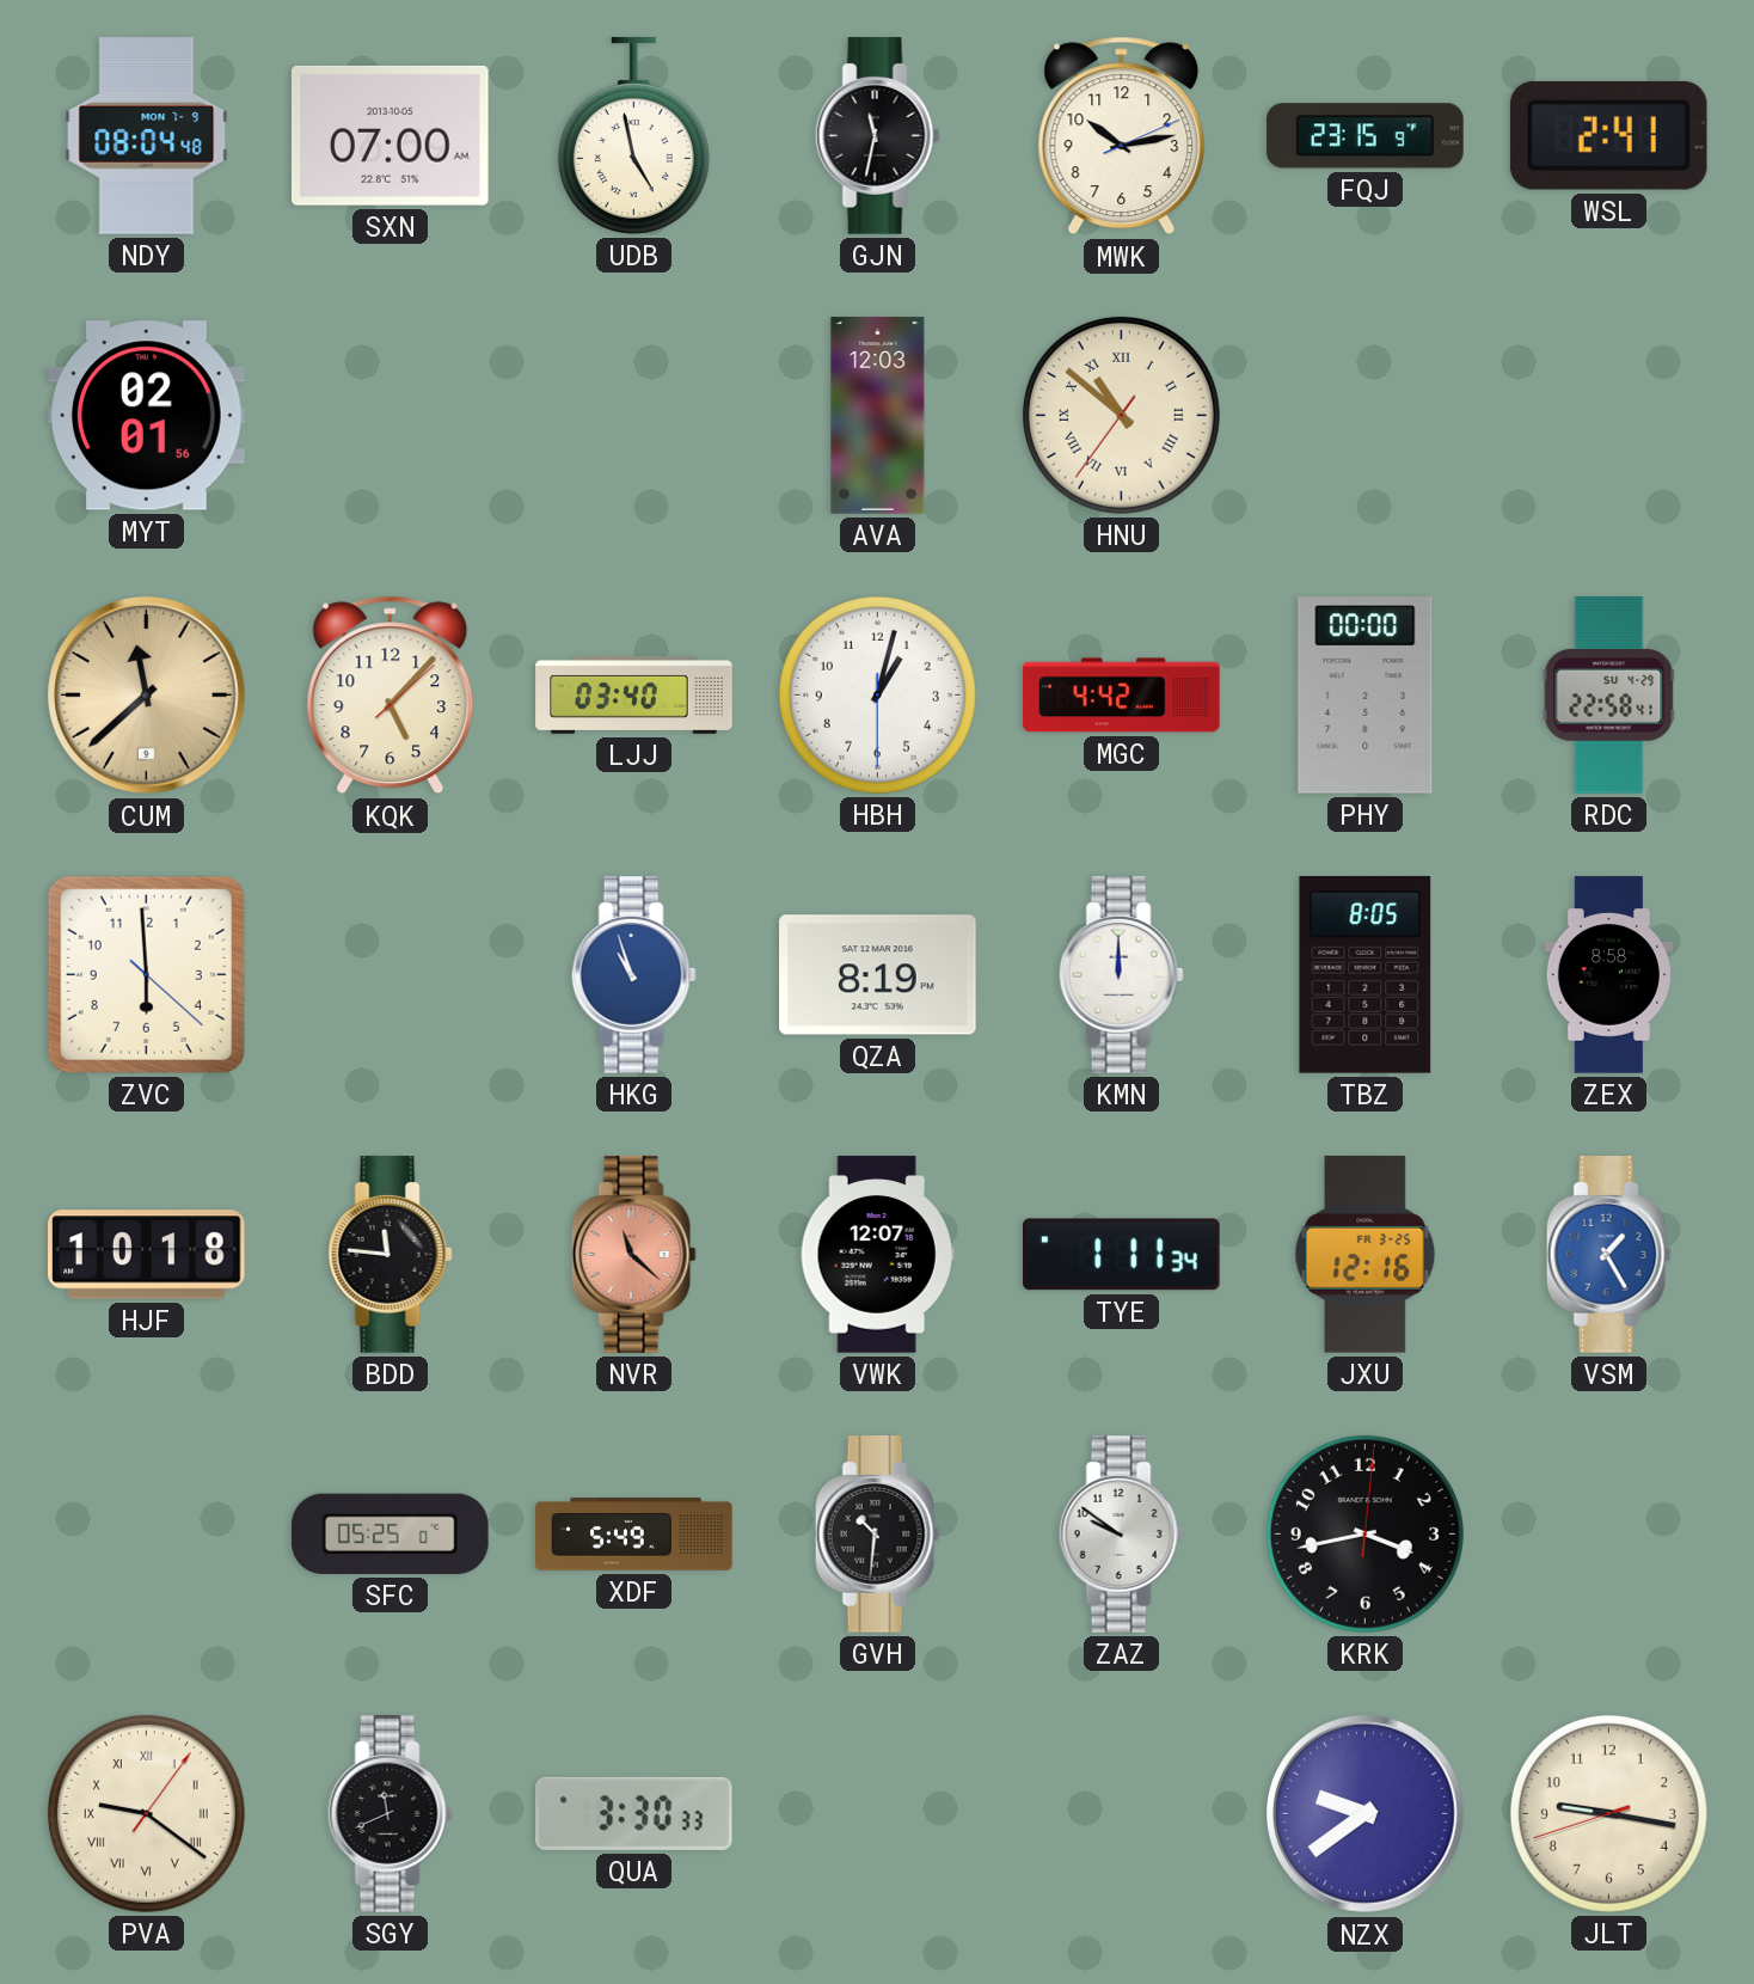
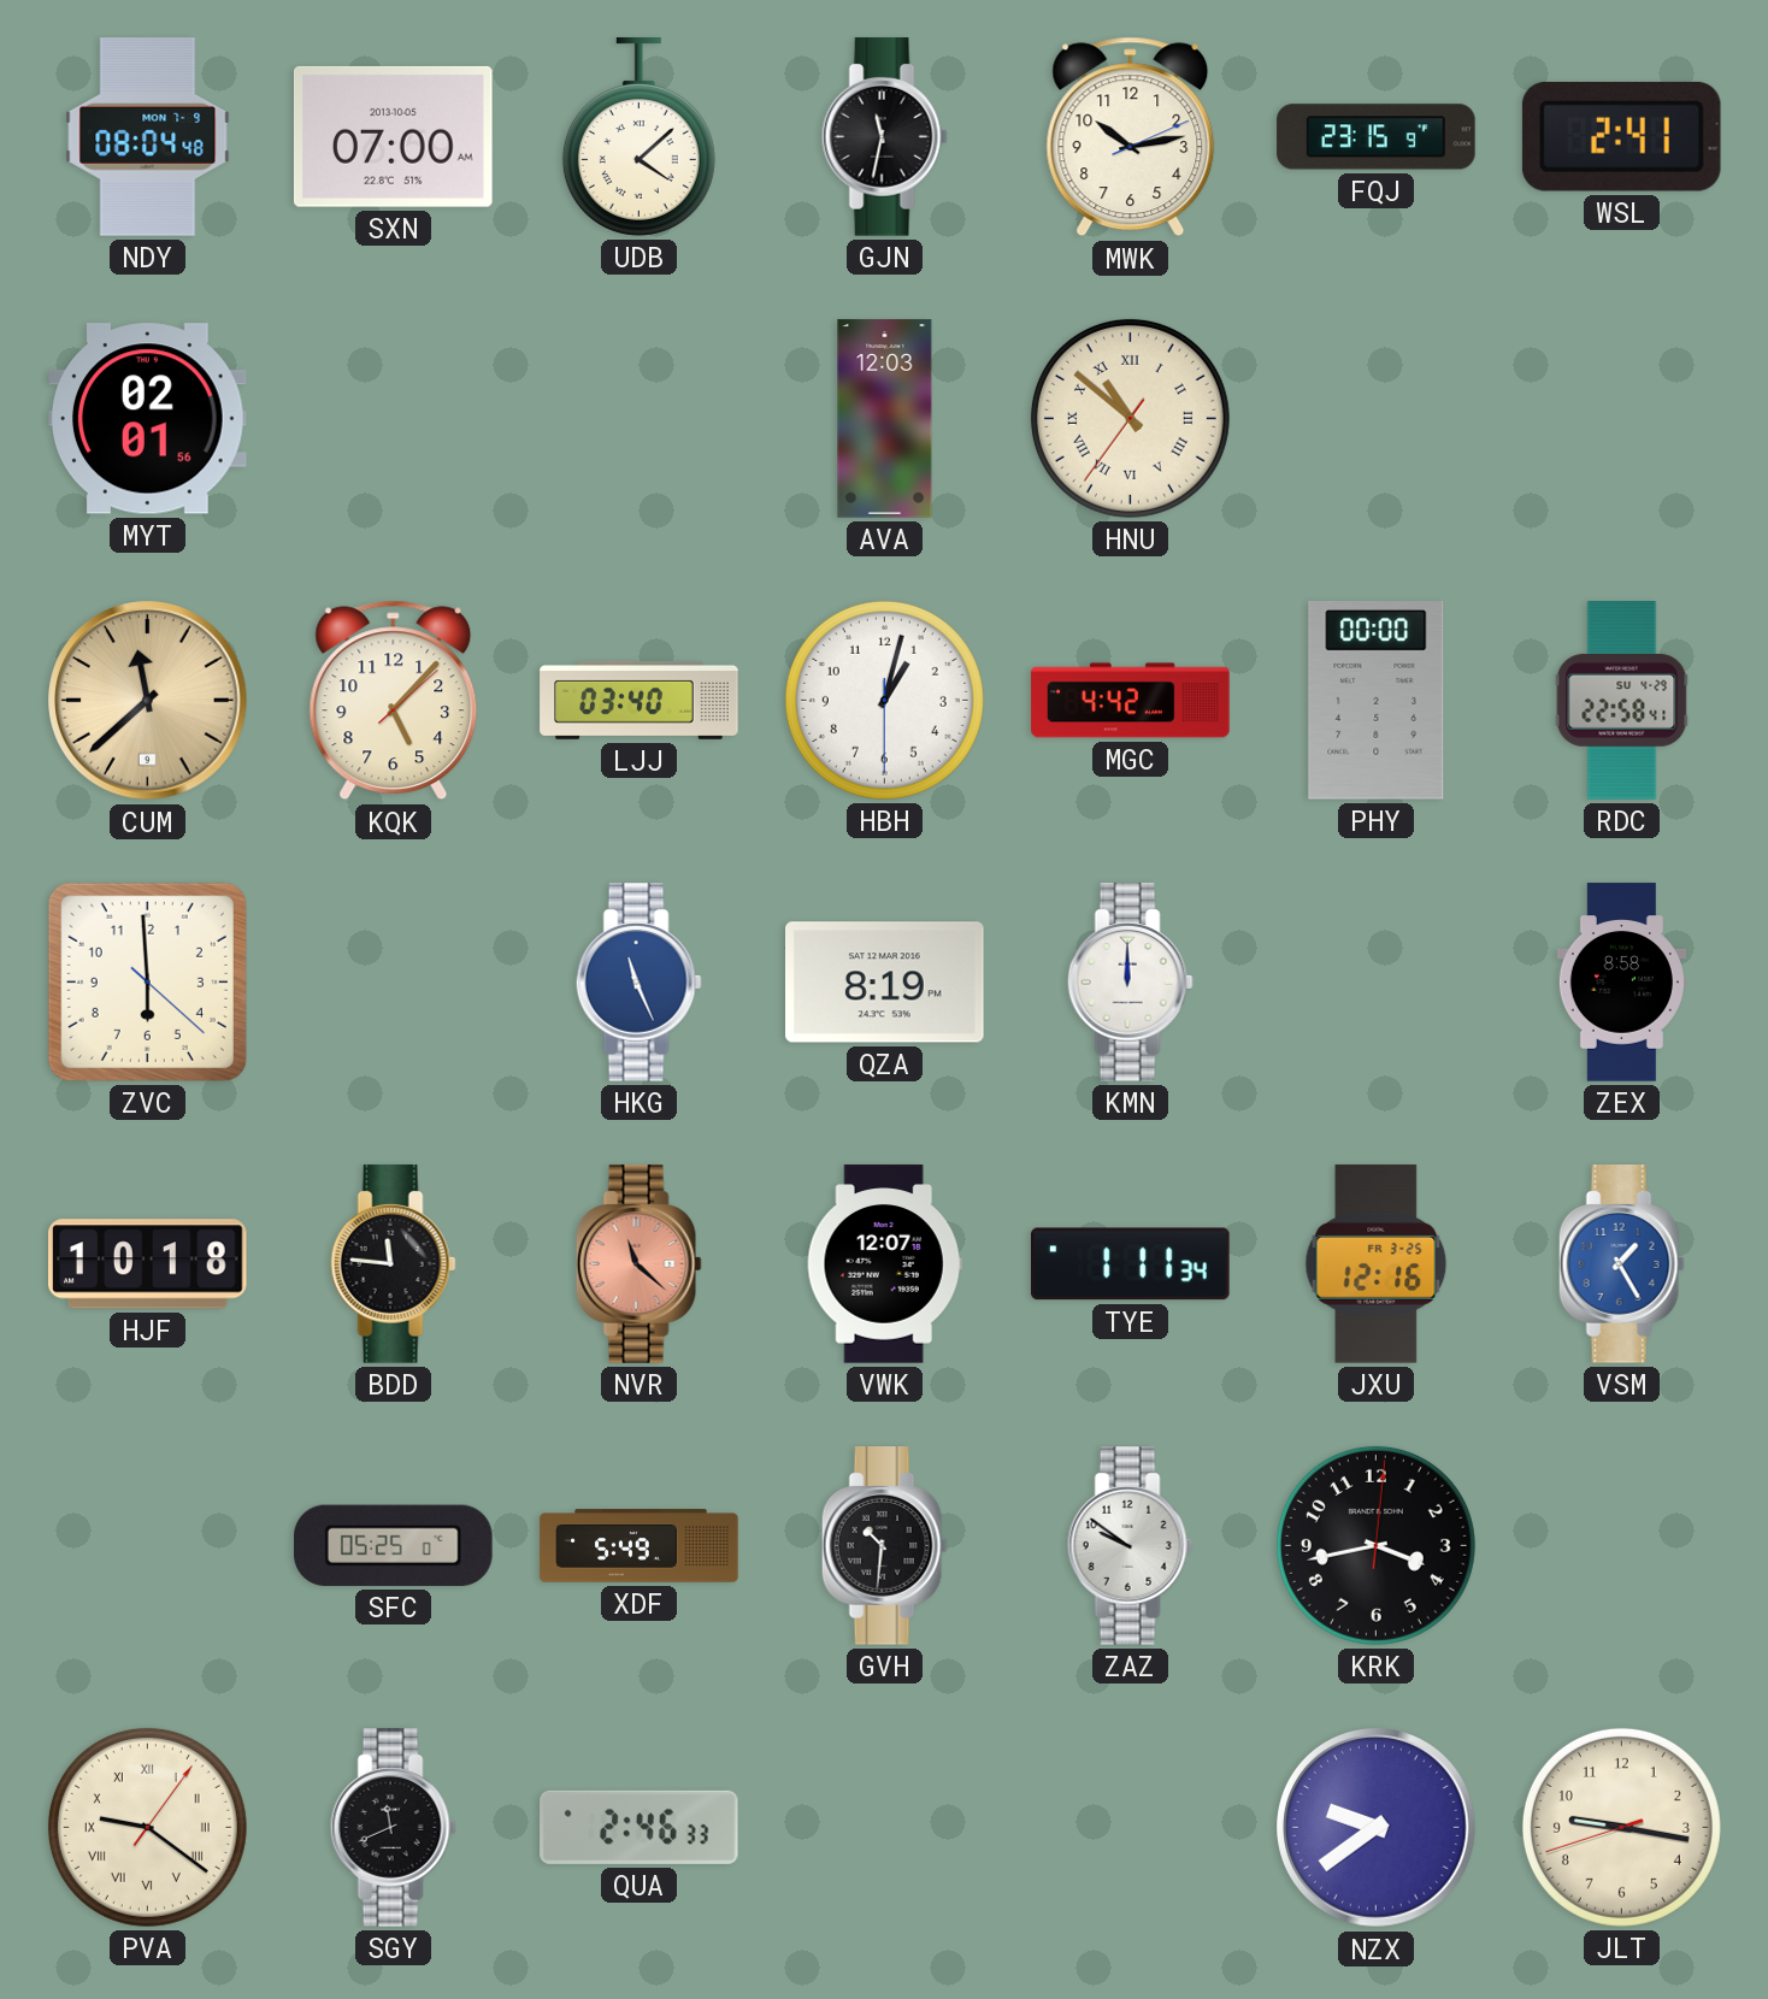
UDB: 4:58 -> 4:08
HKG: 10:57 -> 11:26
TBZ: 8:05 -> none
QUA: 3:30 -> 2:46
